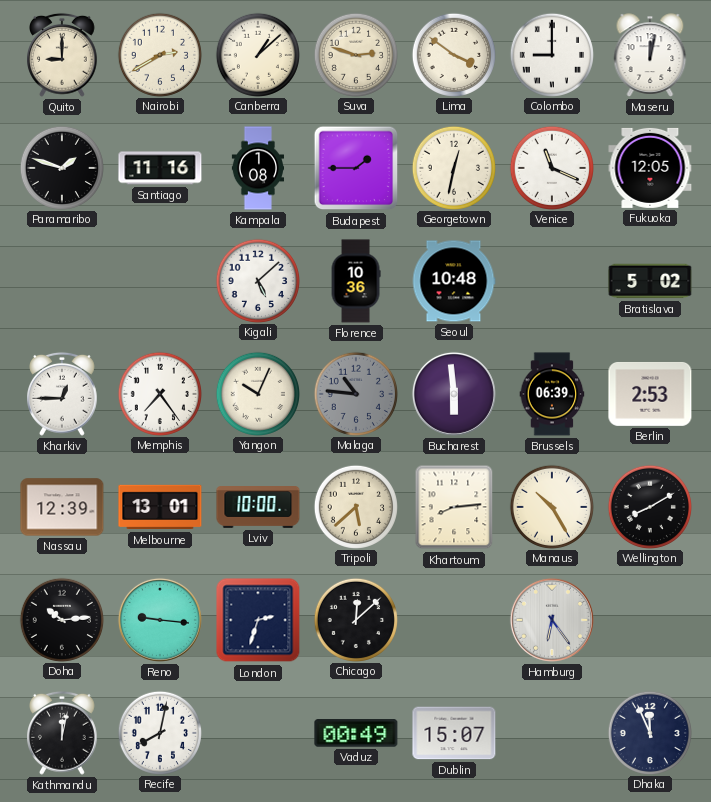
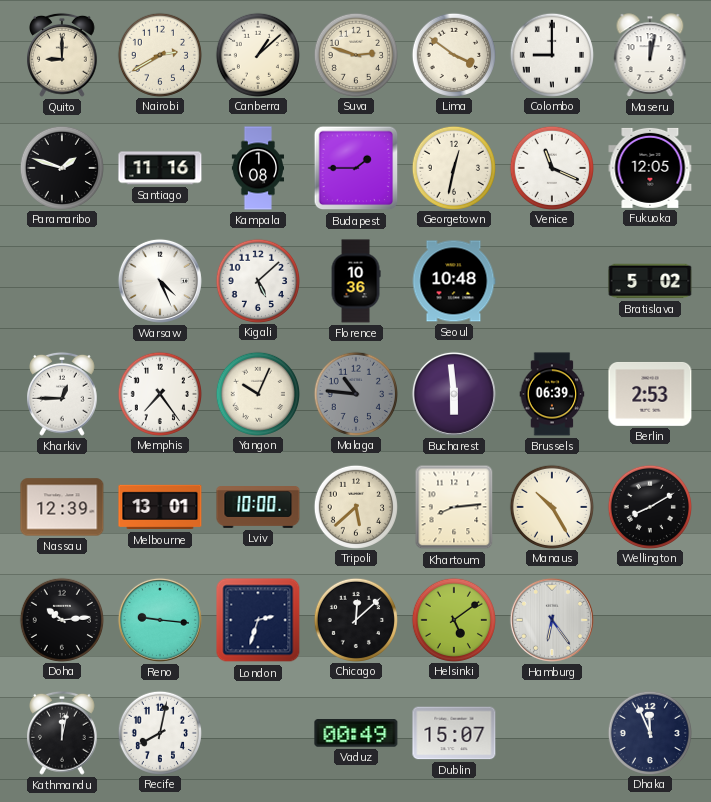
Warsaw: none -> 4:26
Helsinki: none -> 5:09
